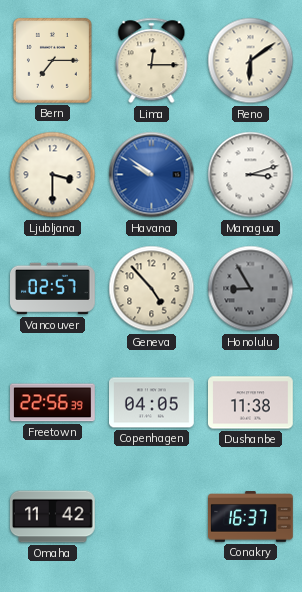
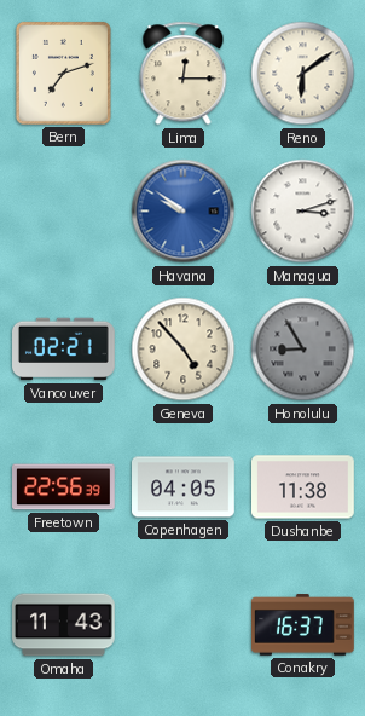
Bern: 7:15 -> 7:12
Ljubljana: 3:30 -> none
Vancouver: 02:57 -> 02:21
Omaha: 11:42 -> 11:43
